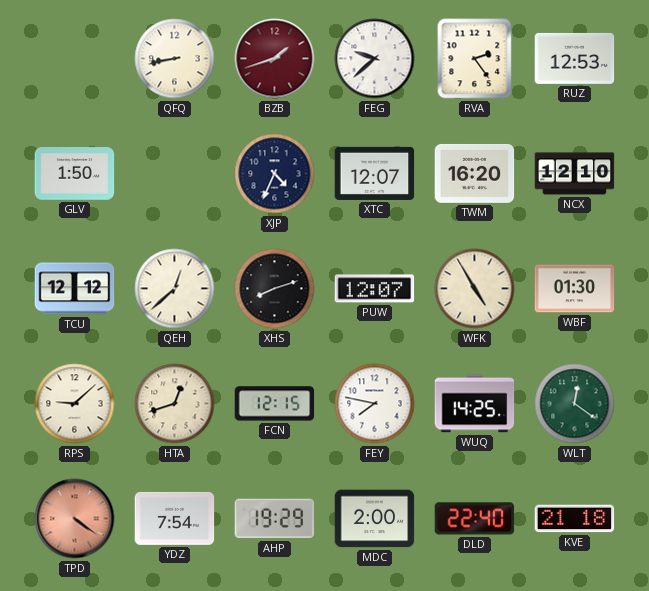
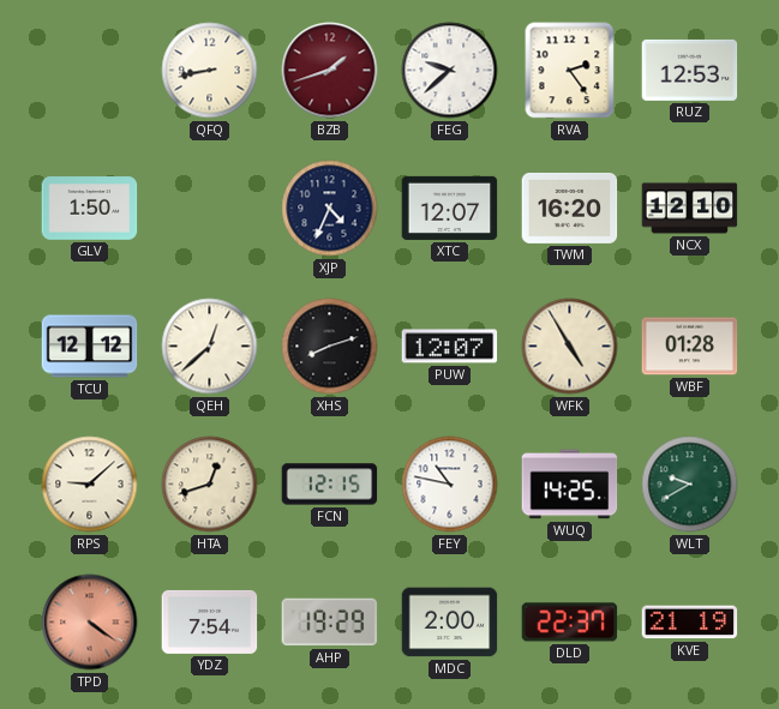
WBF: 01:30 -> 01:28
FEY: 7:47 -> 10:47
WLT: 12:21 -> 9:40
DLD: 22:40 -> 22:37
KVE: 21:18 -> 21:19
